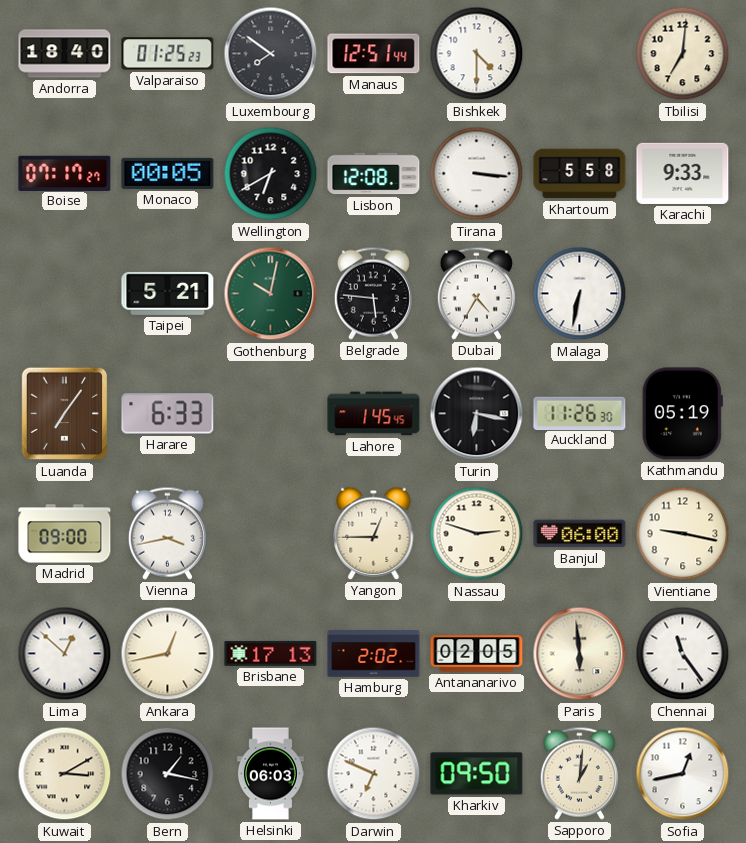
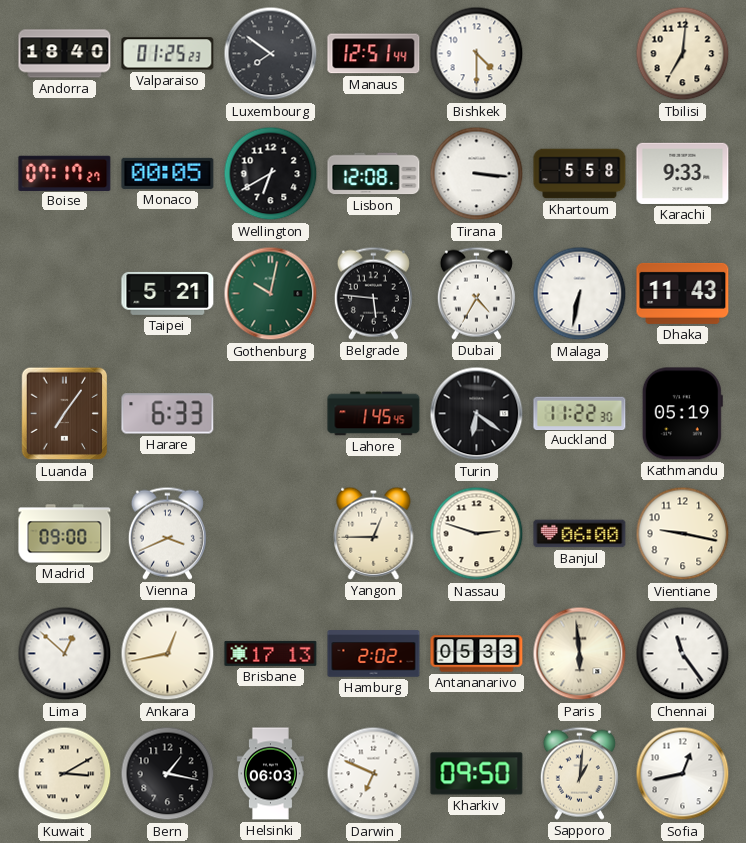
Dhaka: none -> 11:43
Turin: 6:17 -> 6:21
Auckland: 11:26 -> 11:22
Vienna: 3:43 -> 3:41
Antananarivo: 02:05 -> 05:33
